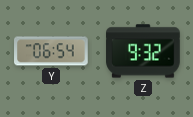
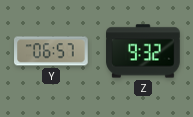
Y: 06:54 -> 06:57
